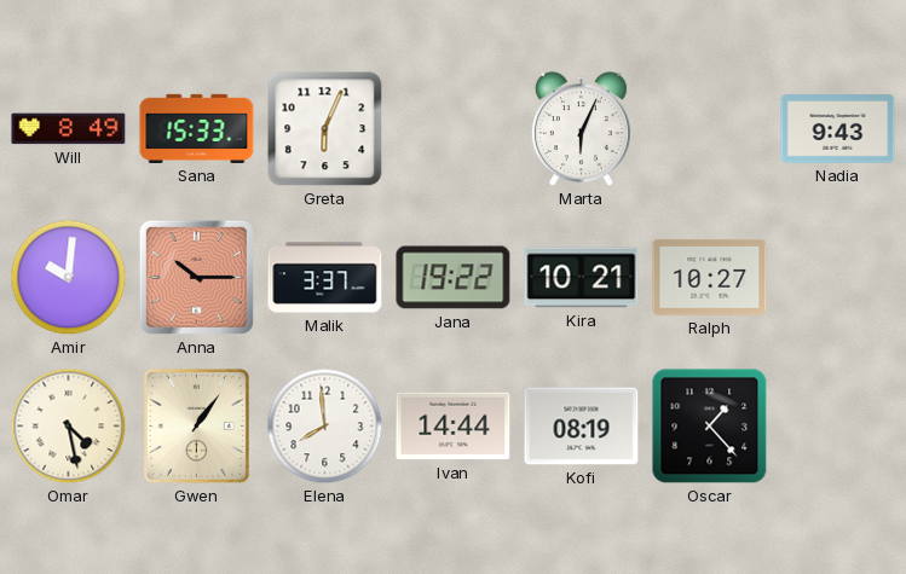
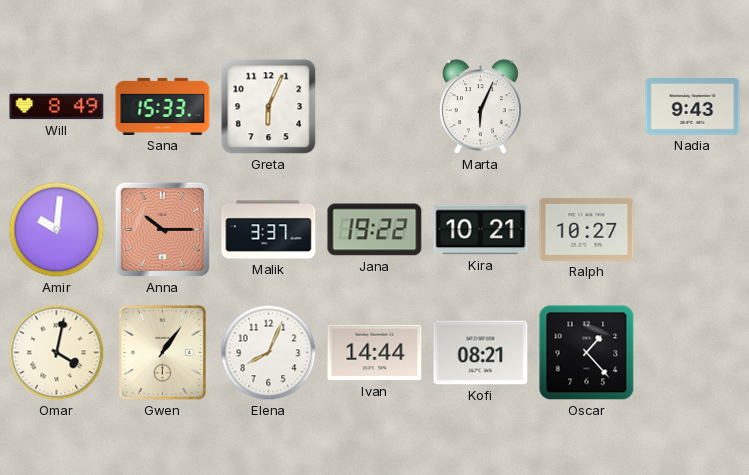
Omar: 4:28 -> 4:02
Elena: 7:59 -> 8:04
Kofi: 08:19 -> 08:21
